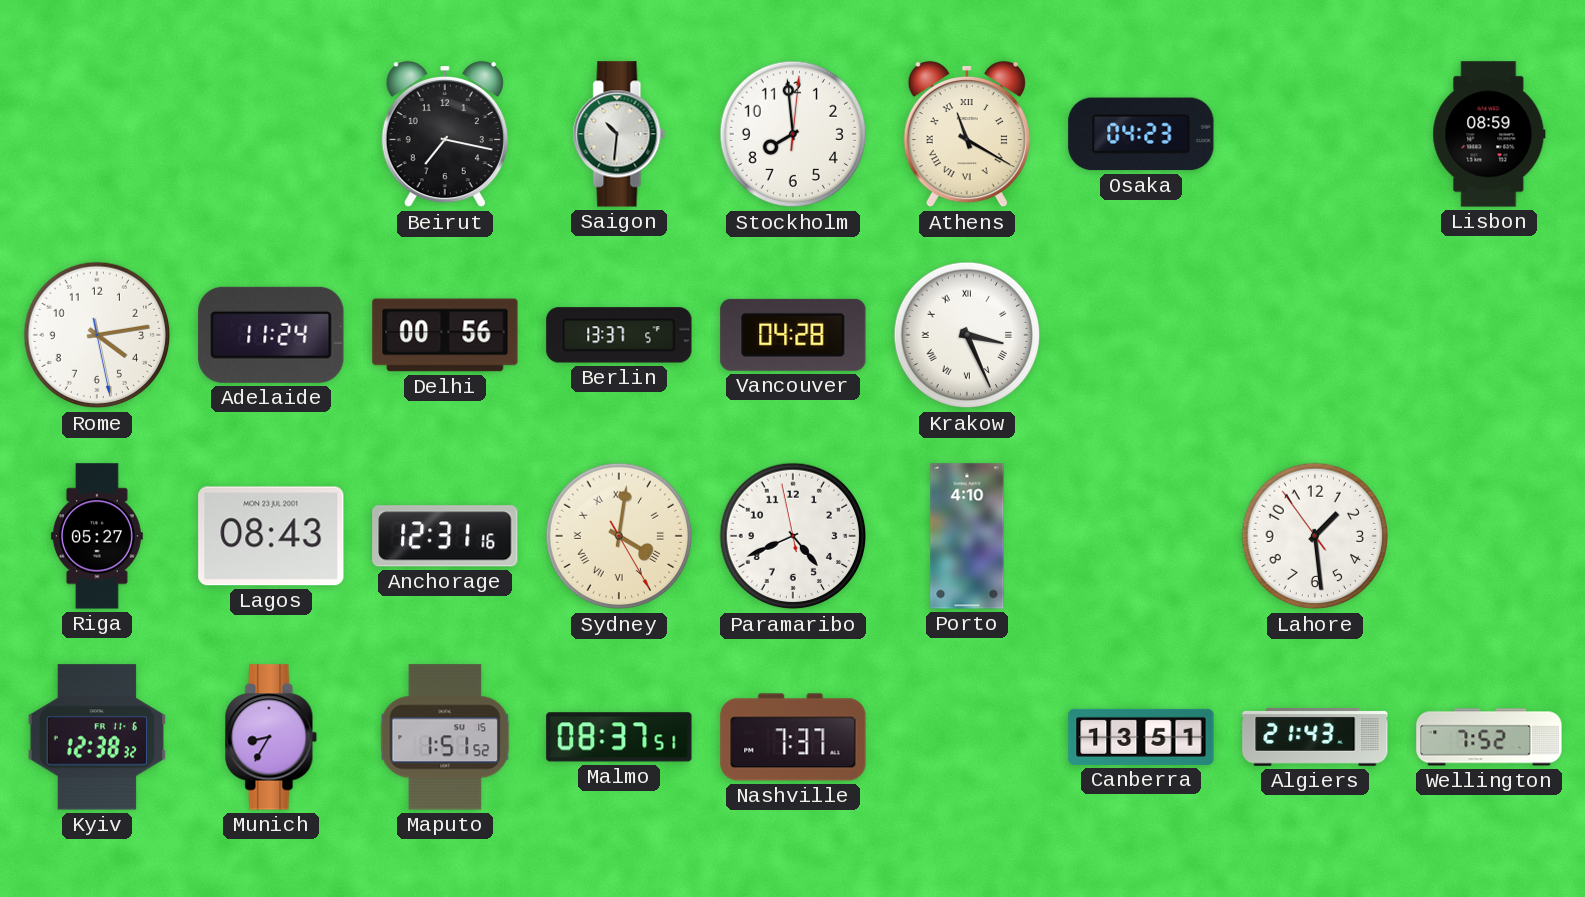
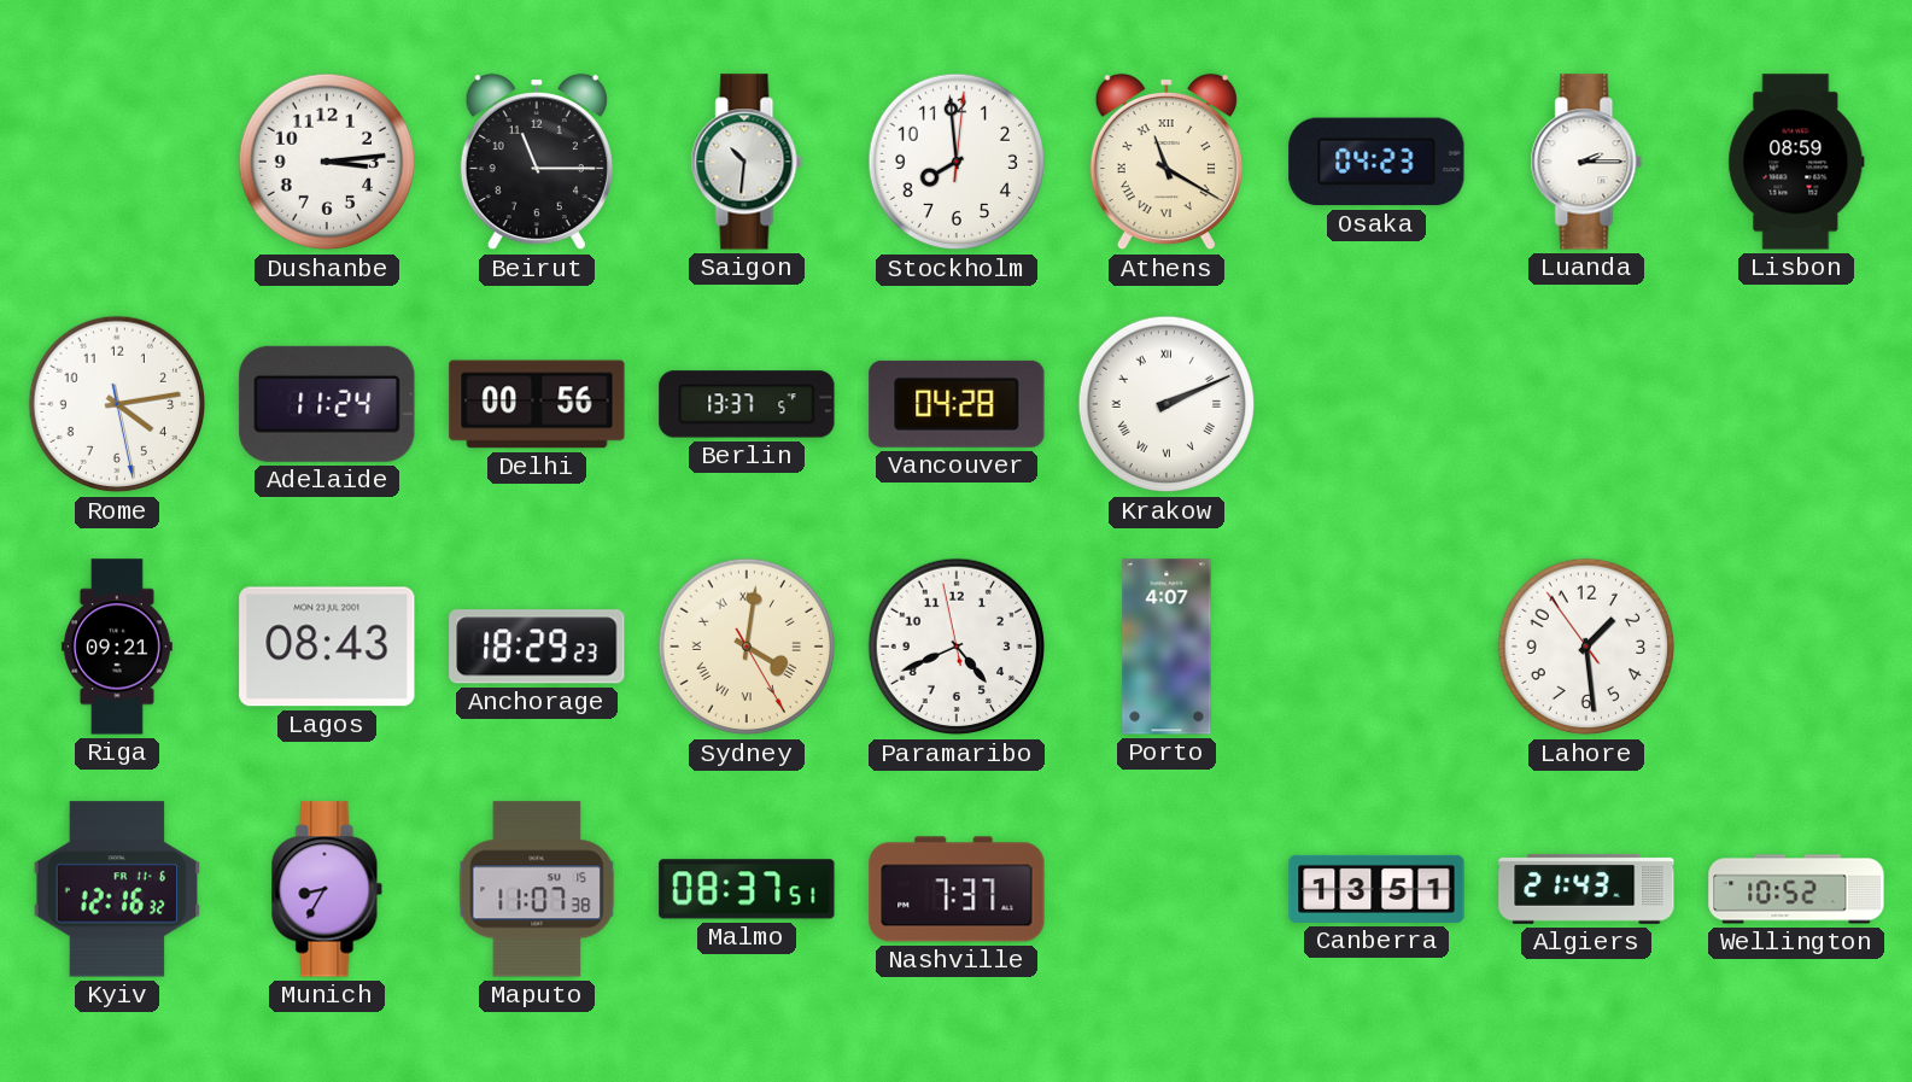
Dushanbe: none -> 3:14
Beirut: 7:17 -> 11:15
Luanda: none -> 2:15
Krakow: 3:26 -> 2:11
Riga: 05:27 -> 09:21
Anchorage: 12:31 -> 18:29
Porto: 4:10 -> 4:07
Kyiv: 12:38 -> 12:16
Maputo: 1:51 -> 11:07
Wellington: 7:52 -> 10:52
